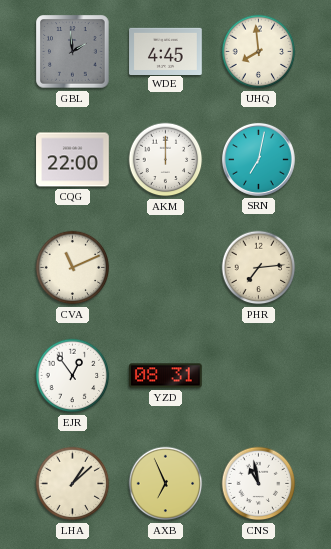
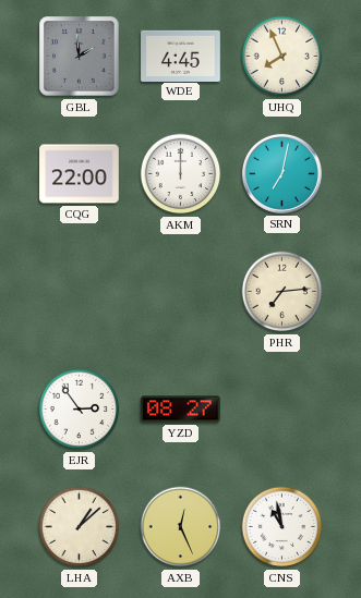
UHQ: 7:59 -> 7:56
CVA: 11:11 -> none
EJR: 12:54 -> 2:54
YZD: 08:31 -> 08:27
AXB: 6:56 -> 12:26
